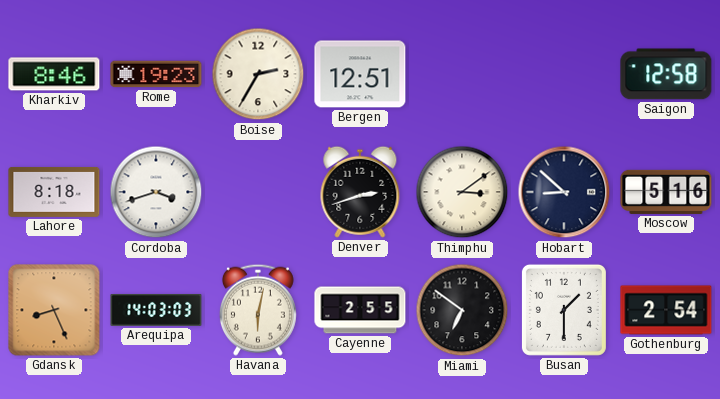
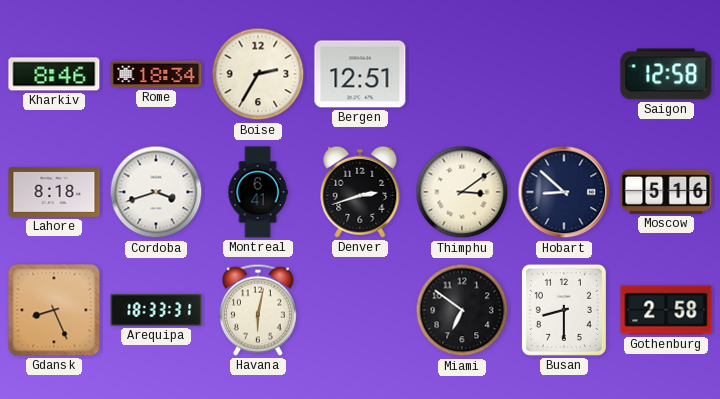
Rome: 19:23 -> 18:34
Montreal: none -> 6:41
Arequipa: 14:03 -> 18:33
Cayenne: 2:55 -> none
Busan: 1:30 -> 8:30
Gothenburg: 2:54 -> 2:58
